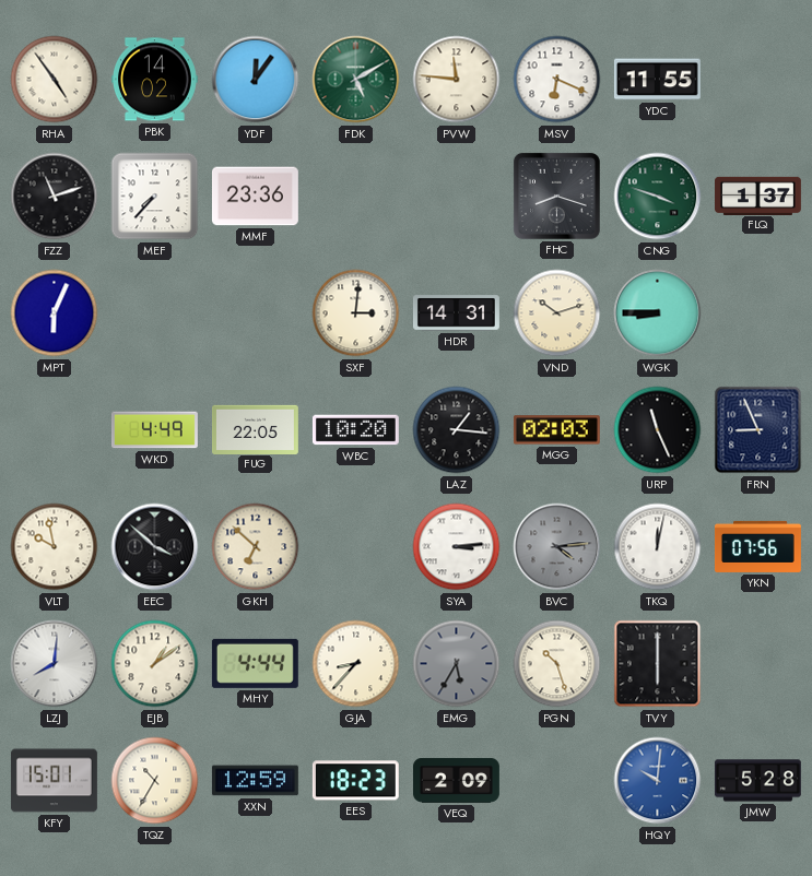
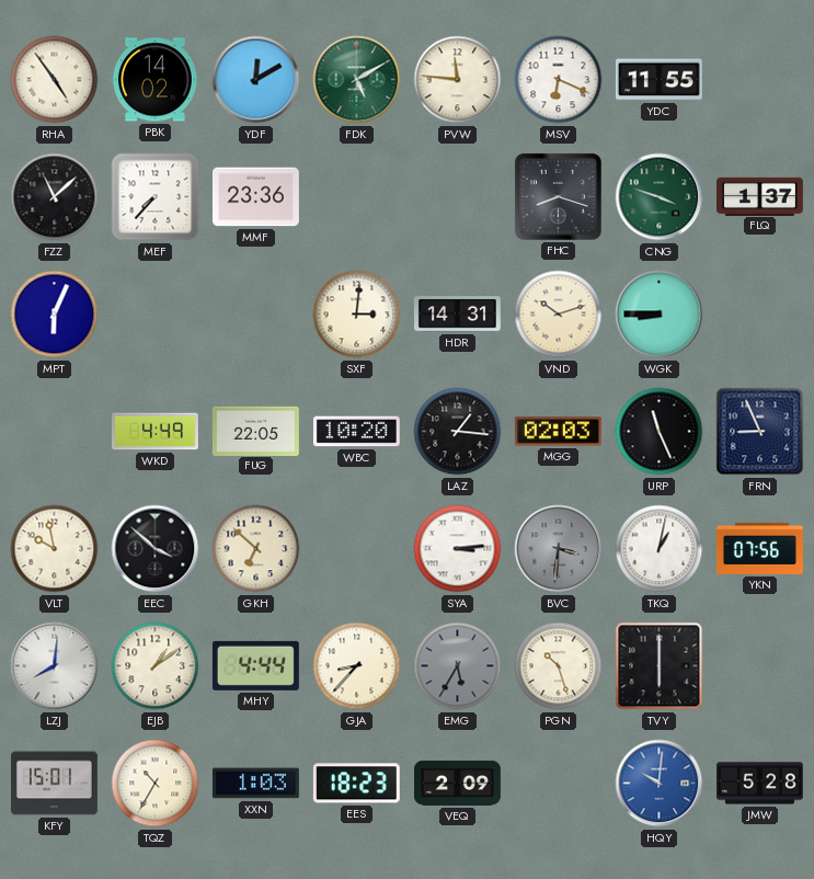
YDF: 12:06 -> 12:10
FZZ: 11:12 -> 11:08
BVC: 4:14 -> 3:31
TKQ: 12:02 -> 1:02
XXN: 12:59 -> 1:03
